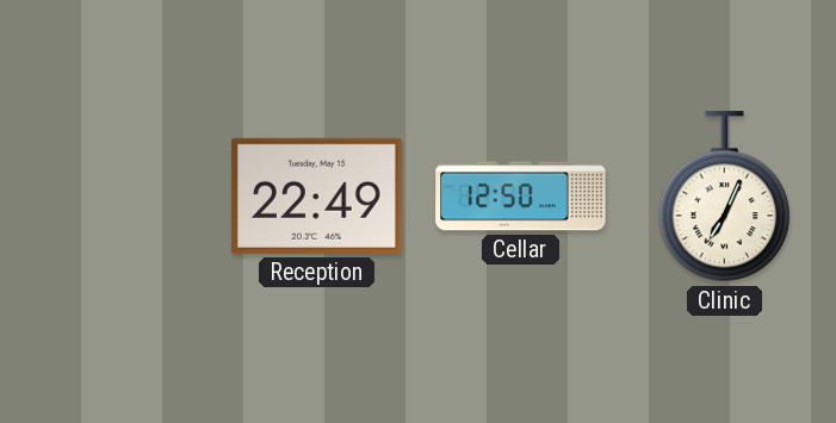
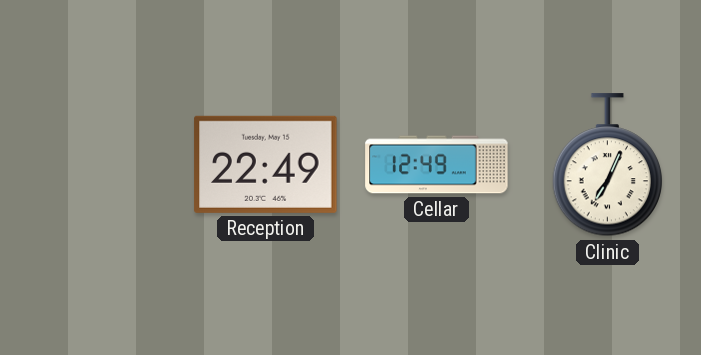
Cellar: 12:50 -> 12:49
